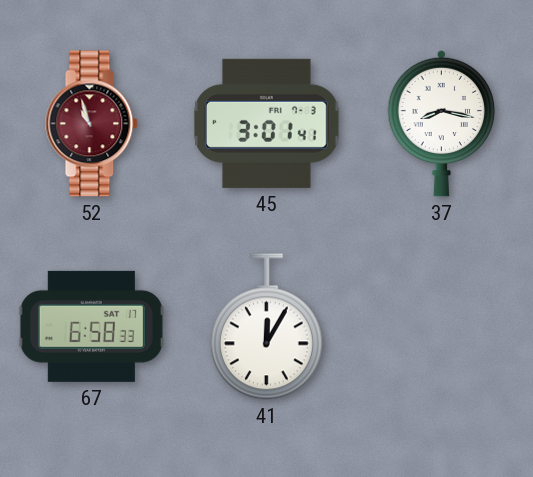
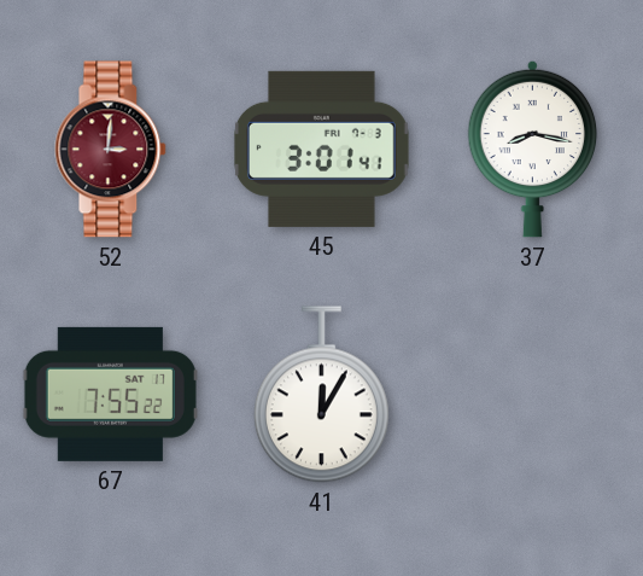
52: 10:57 -> 3:01
67: 6:58 -> 7:55
